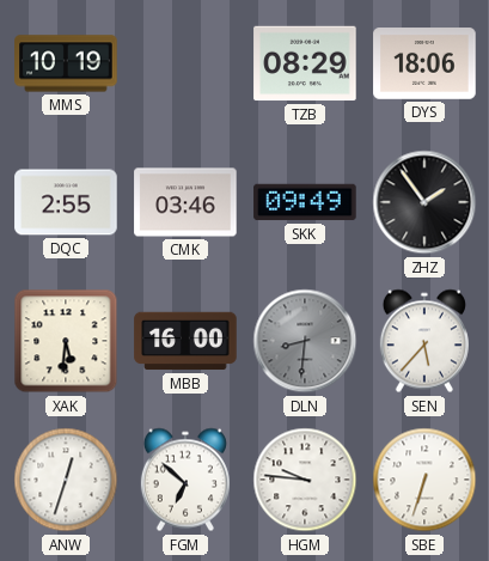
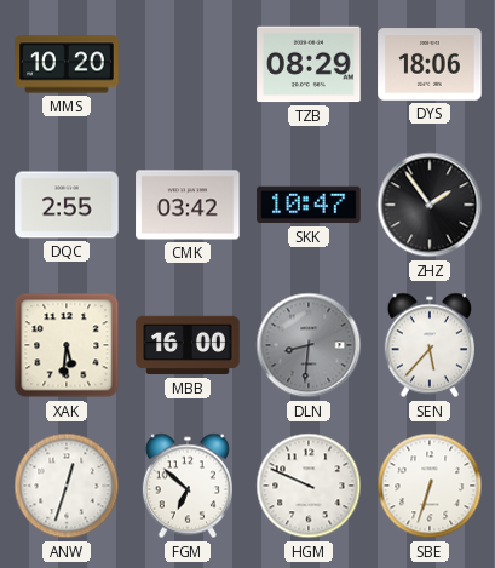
MMS: 10:19 -> 10:20
CMK: 03:46 -> 03:42
SKK: 09:49 -> 10:47
HGM: 9:46 -> 9:49
